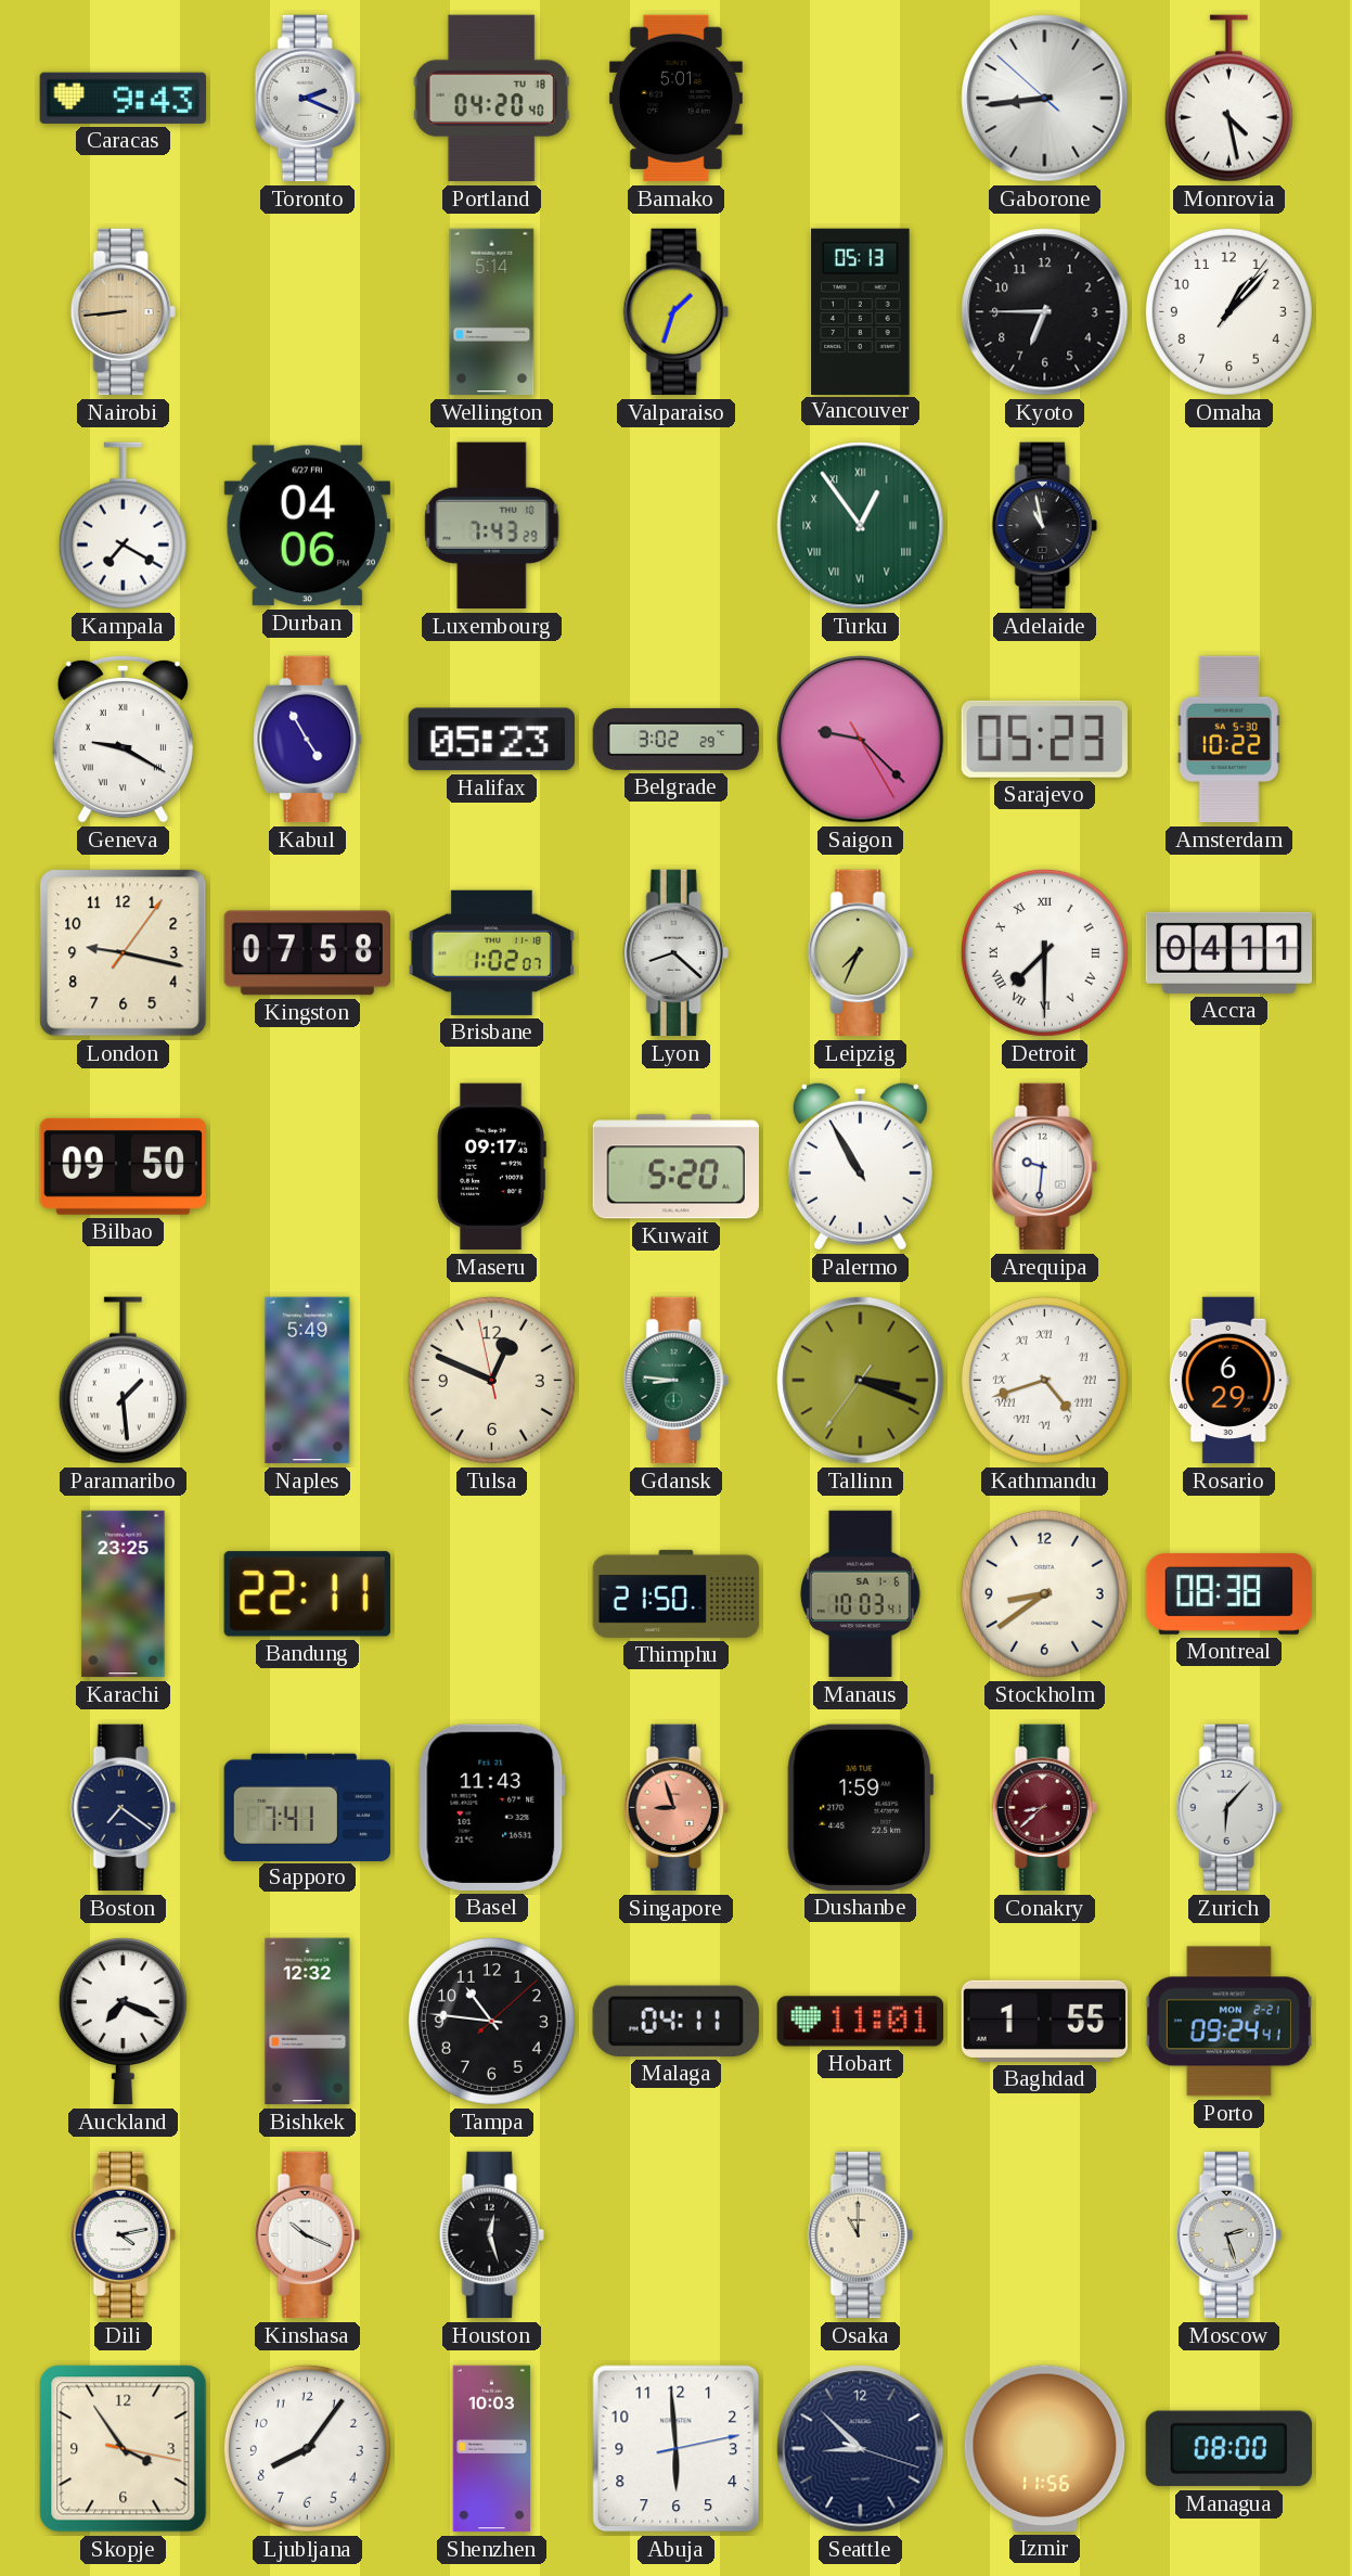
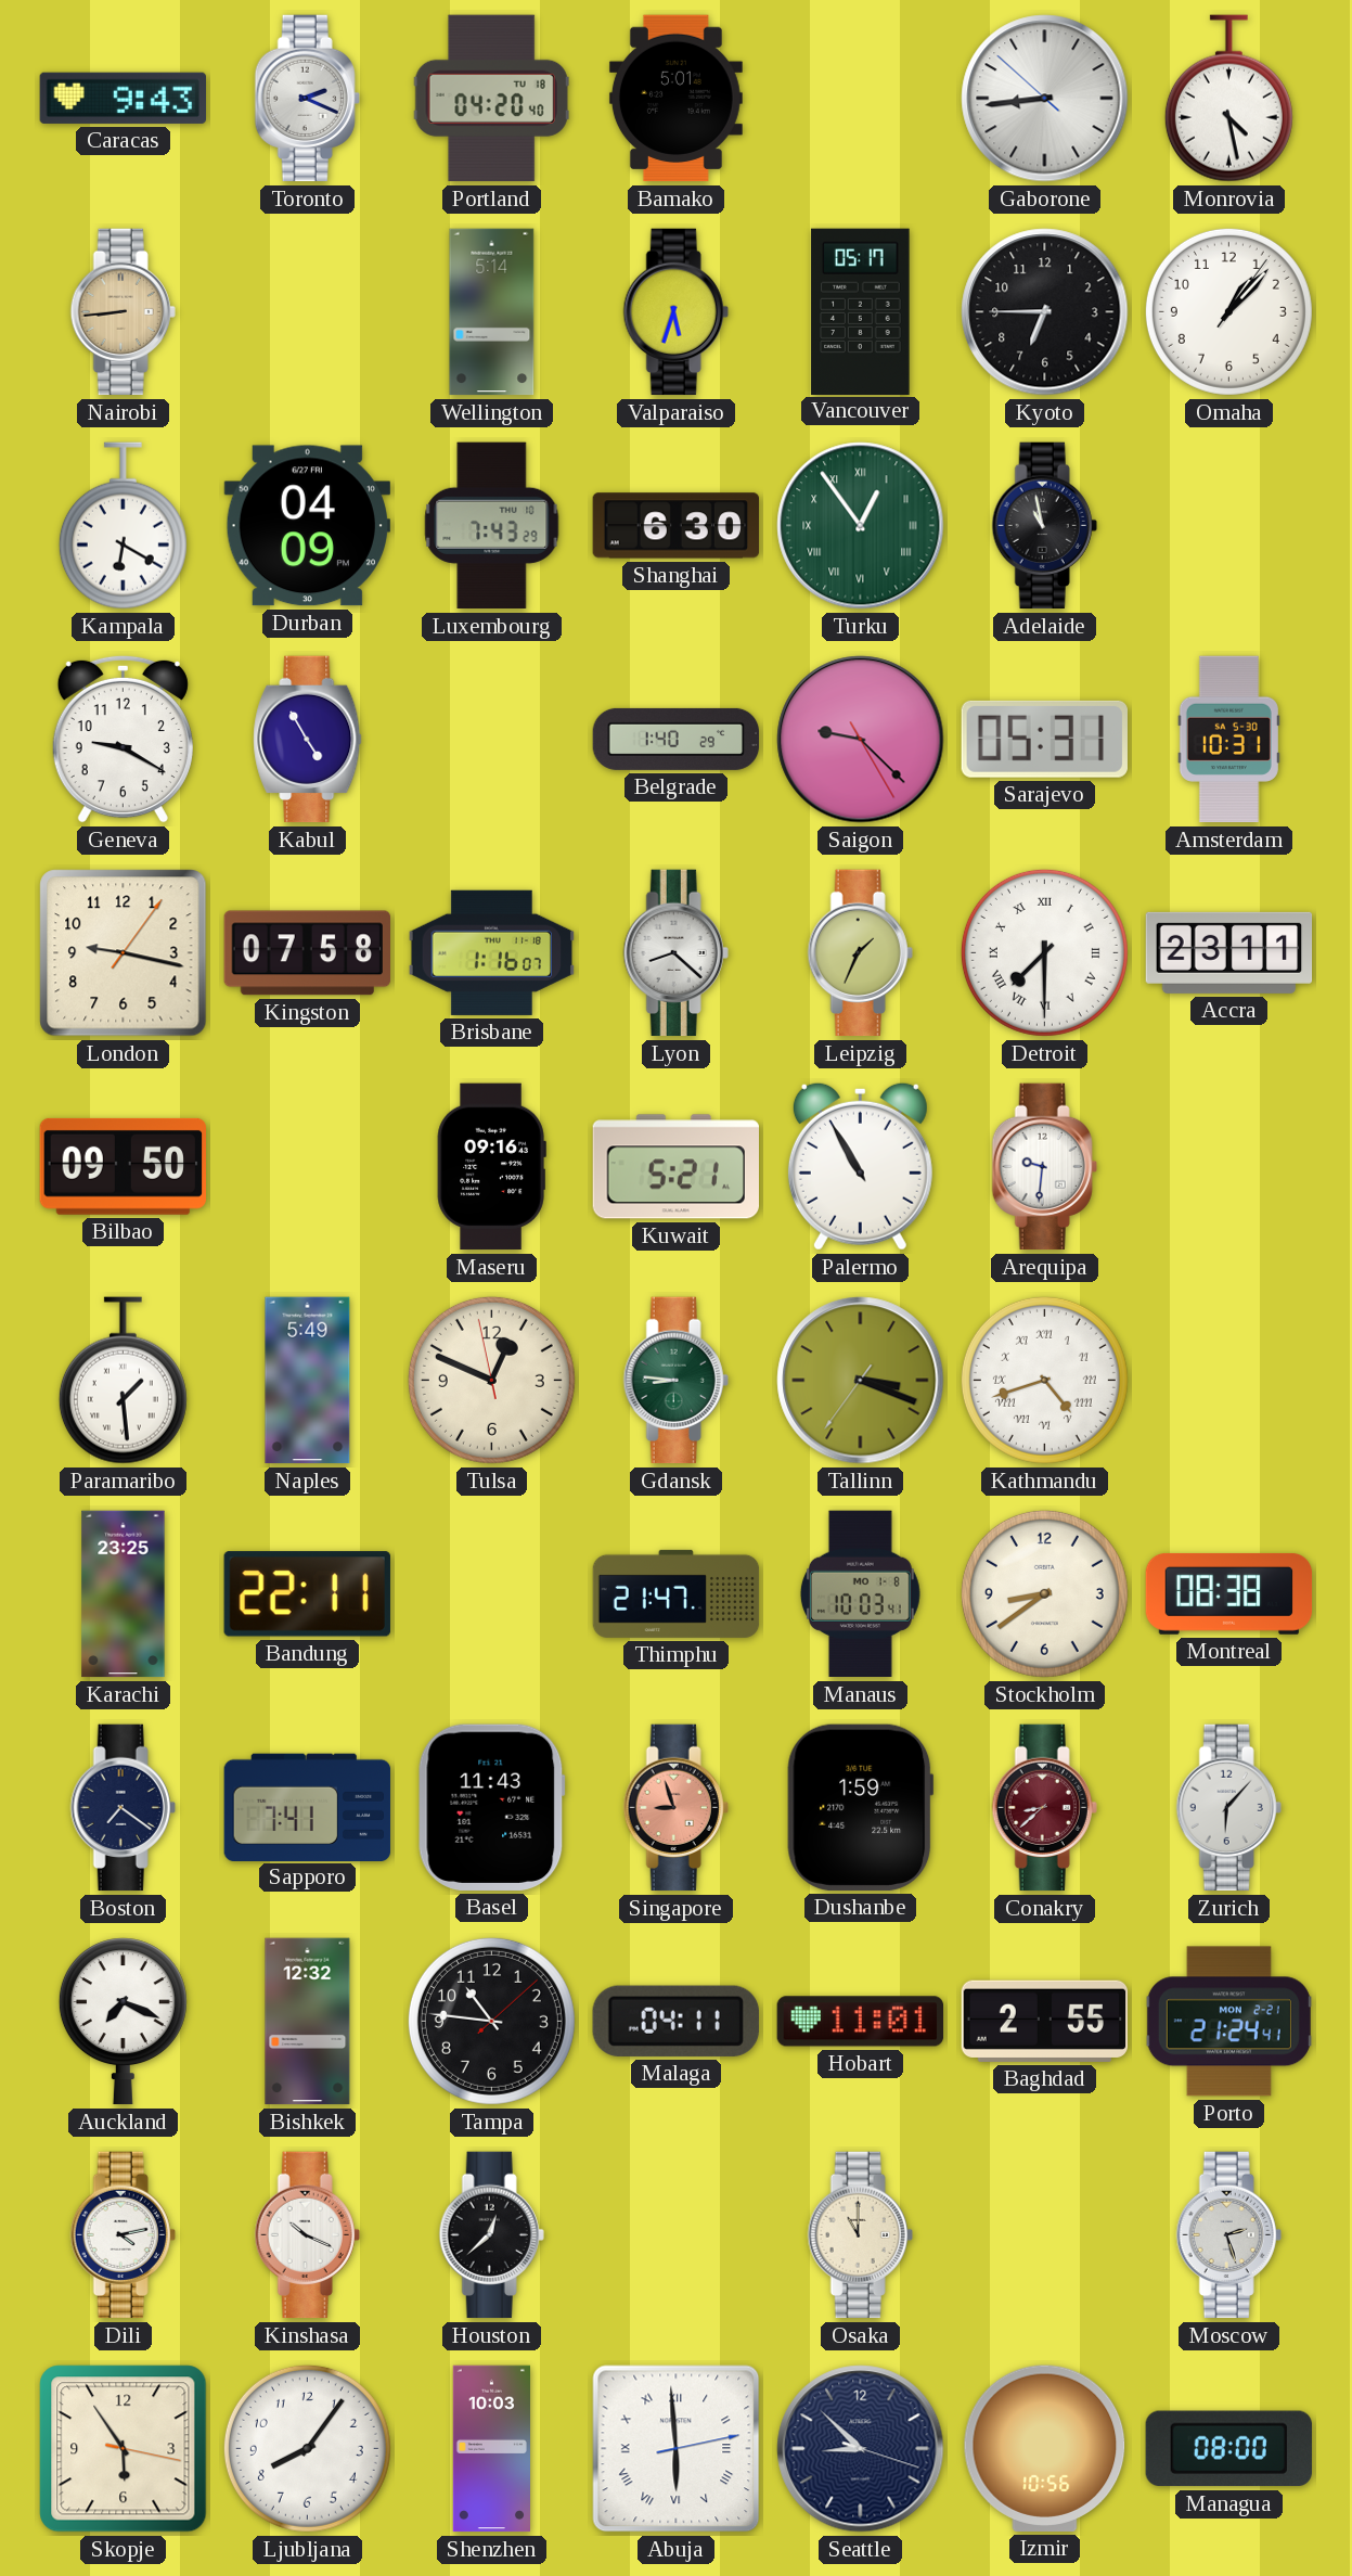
Valparaiso: 1:33 -> 5:33
Vancouver: 05:13 -> 05:17
Kampala: 7:20 -> 6:20
Durban: 04:06 -> 04:09
Shanghai: none -> 6:30
Geneva numerals: Roman -> Arabic
Halifax: 05:23 -> none
Belgrade: 3:02 -> 1:40
Sarajevo: 05:23 -> 05:31
Amsterdam: 10:22 -> 10:31
Brisbane: 1:02 -> 1:16
Leipzig: 7:34 -> 1:34
Accra: 04:11 -> 23:11
Maseru: 09:17 -> 09:16
Kuwait: 5:20 -> 5:21
Rosario: 6:29 -> none
Thimphu: 21:50 -> 21:47
Manaus date: SA 1-6 -> MO 1-8
Baghdad: 1:55 -> 2:55
Porto: 09:24 -> 21:24
Houston: 12:27 -> 12:38
Skopje: 3:54 -> 5:54
Abuja numerals: Arabic -> Roman
Izmir: 11:56 -> 10:56
